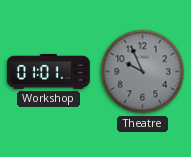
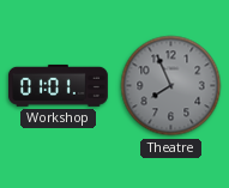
Theatre: 9:56 -> 7:56
